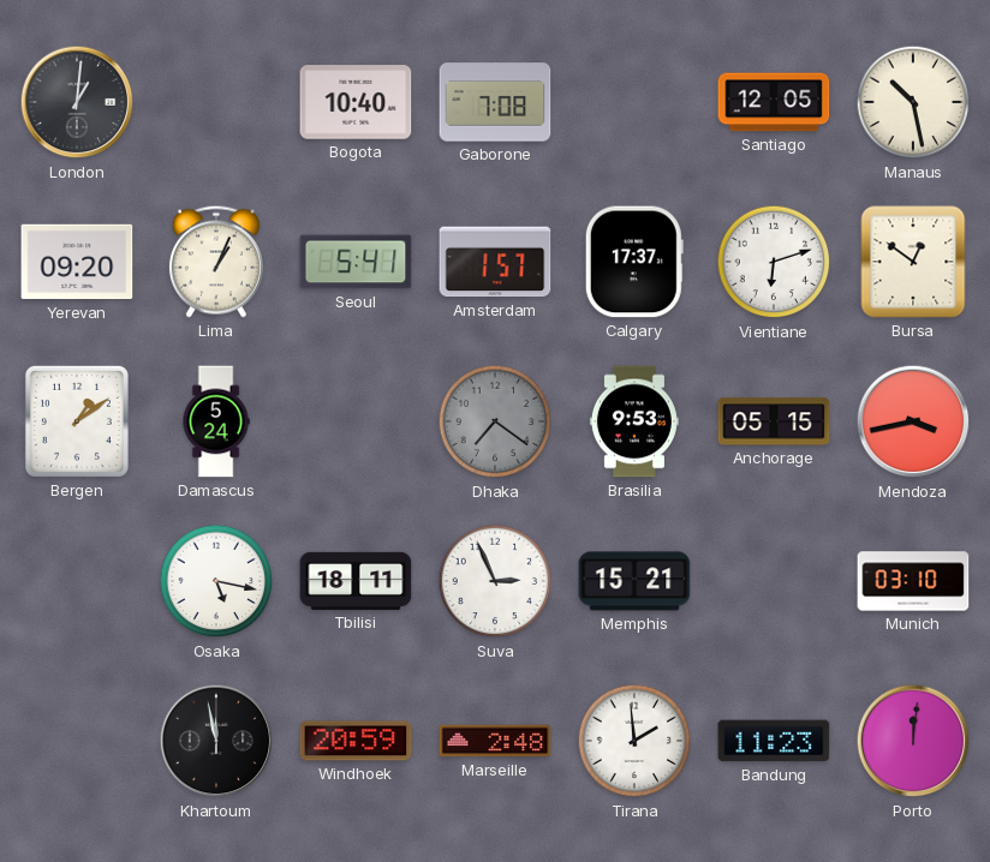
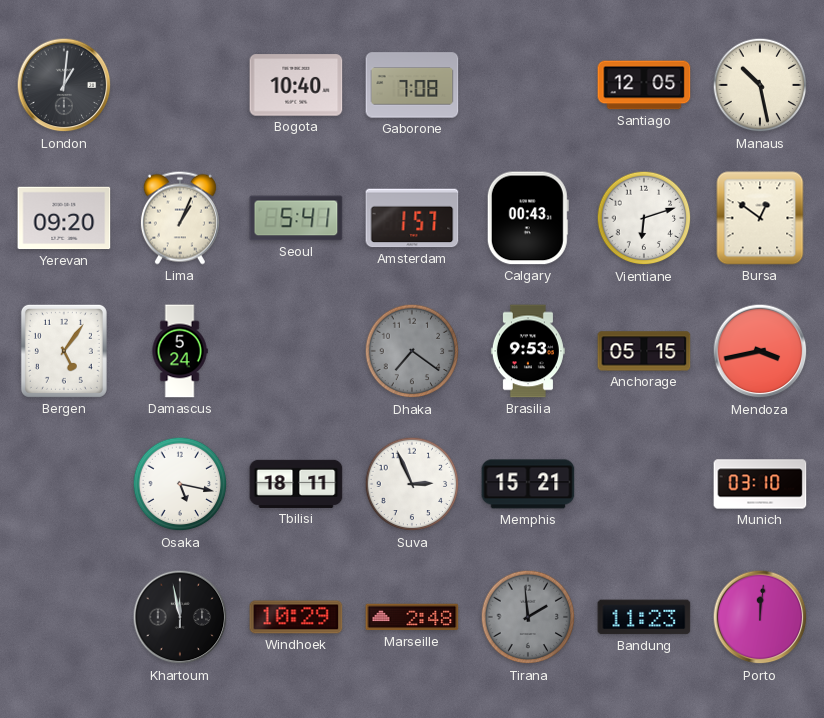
Calgary: 17:37 -> 00:43
Bergen: 1:09 -> 5:06
Windhoek: 20:59 -> 10:29
Tirana dial: white -> grey
